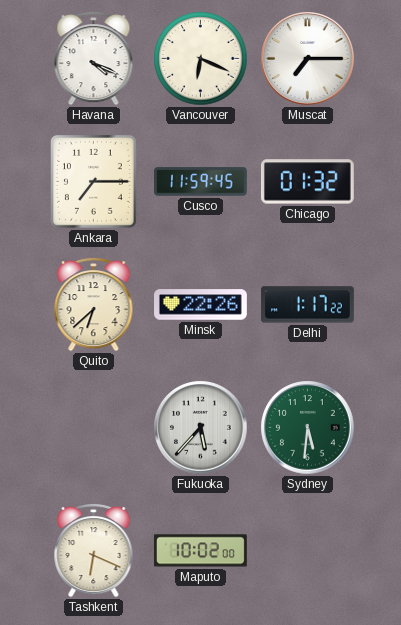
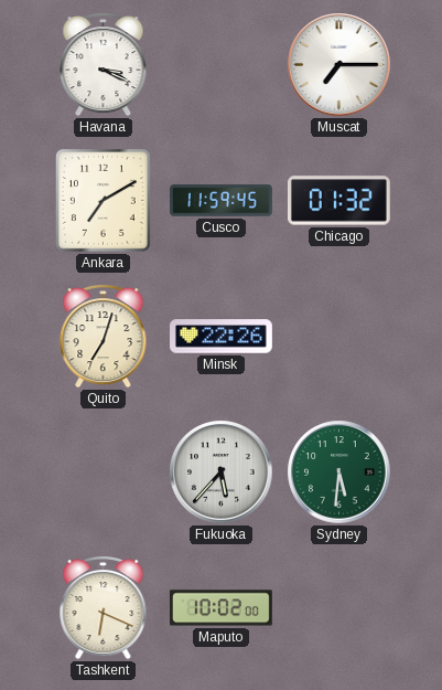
Havana: 4:19 -> 3:19
Vancouver: 6:19 -> none
Ankara: 7:15 -> 7:10
Quito: 6:38 -> 7:03
Delhi: 1:17 -> none
